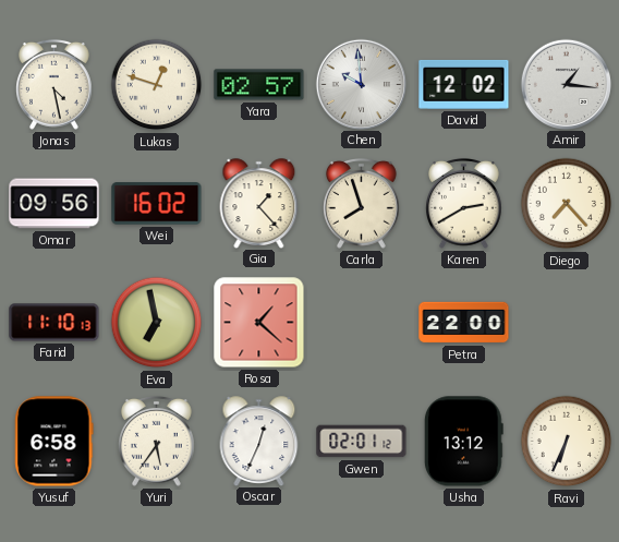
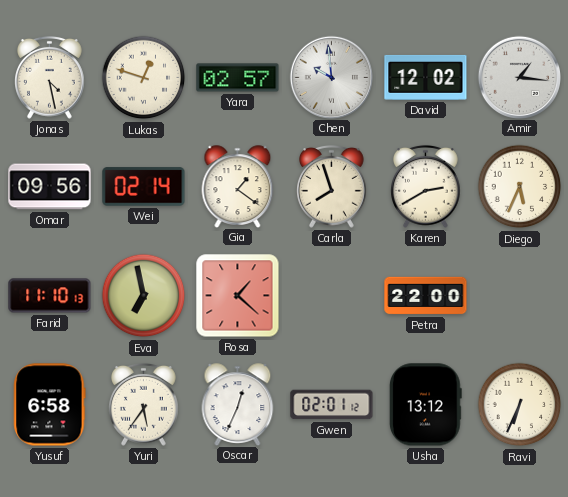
Wei: 16:02 -> 02:14
Gia: 1:23 -> 1:21
Diego: 7:23 -> 5:34
